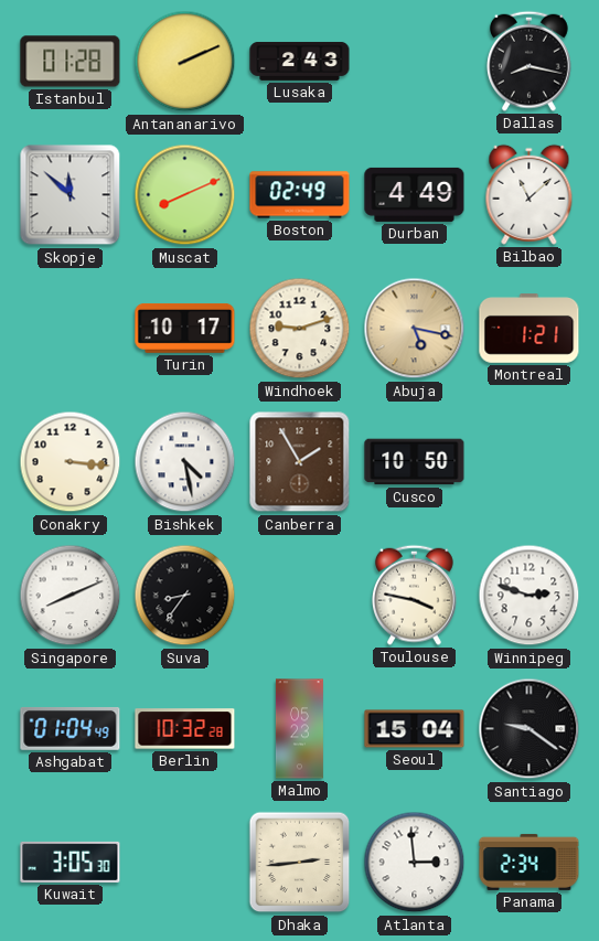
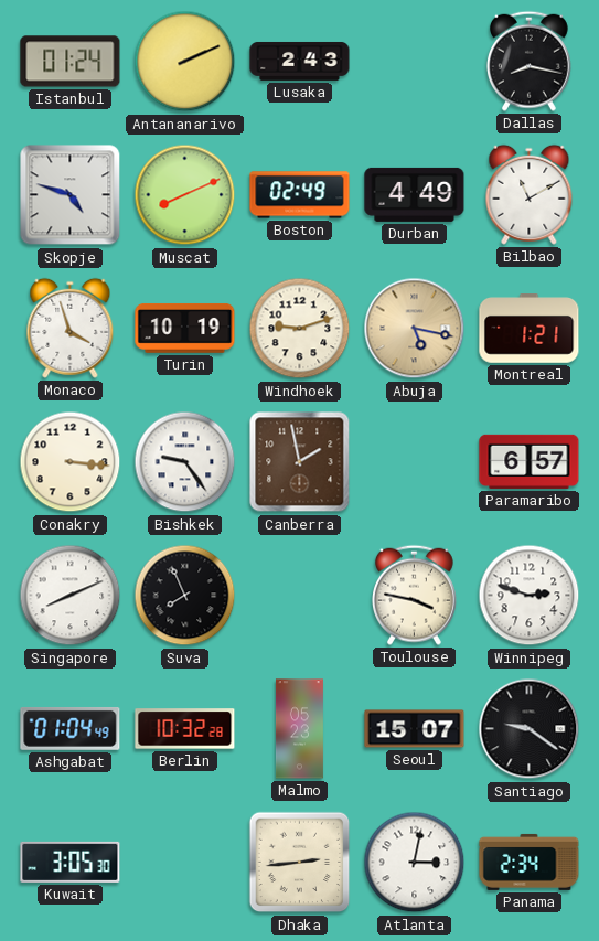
Istanbul: 01:28 -> 01:24
Skopje: 11:52 -> 4:48
Bilbao: 11:08 -> 11:10
Monaco: none -> 3:57
Turin: 10:17 -> 10:19
Bishkek: 4:28 -> 9:24
Canberra: 1:55 -> 1:58
Cusco: 10:50 -> none
Paramaribo: none -> 6:57
Suva: 8:36 -> 7:56
Seoul: 15:04 -> 15:07
Atlanta: 2:59 -> 3:02
